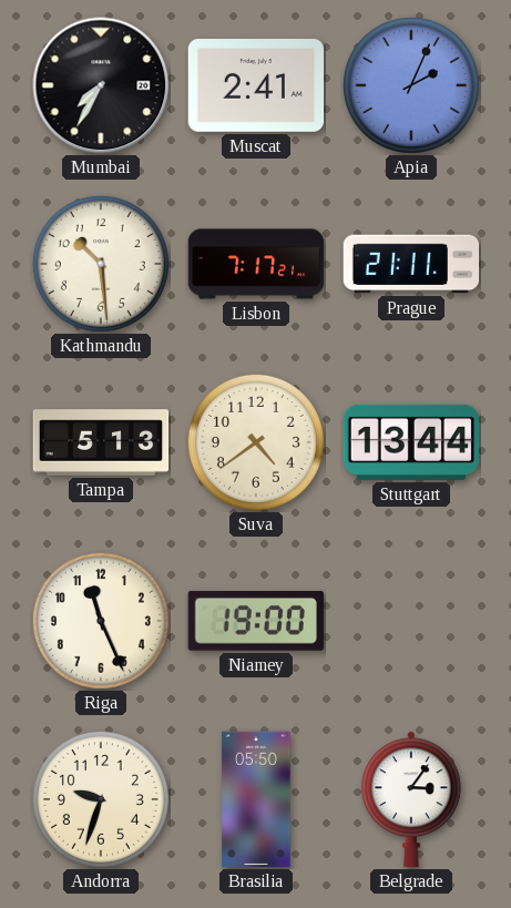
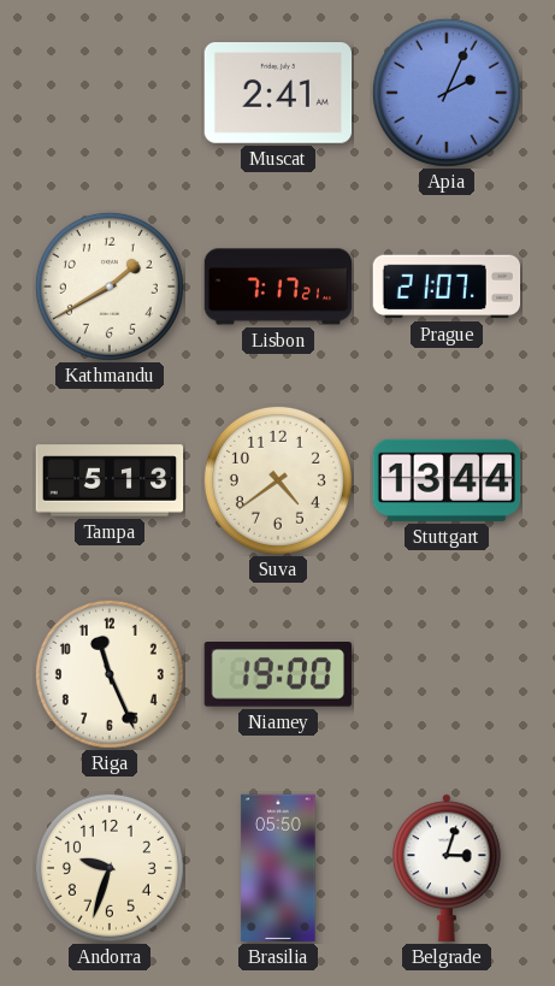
Mumbai: 7:35 -> none
Kathmandu: 10:29 -> 1:40
Prague: 21:11 -> 21:07
Belgrade: 3:06 -> 3:03
